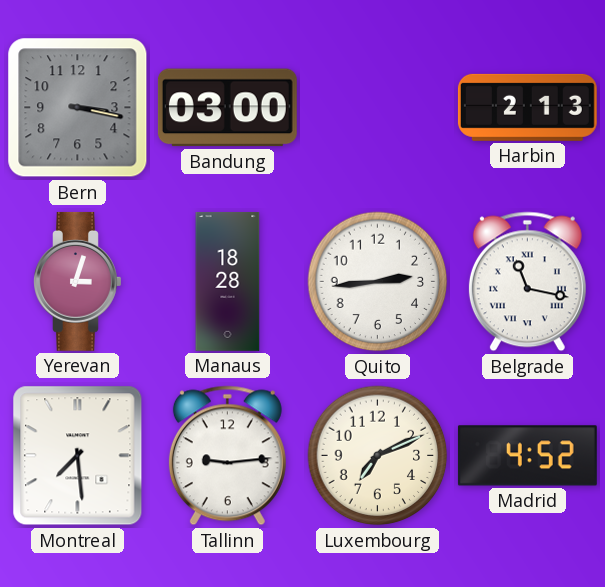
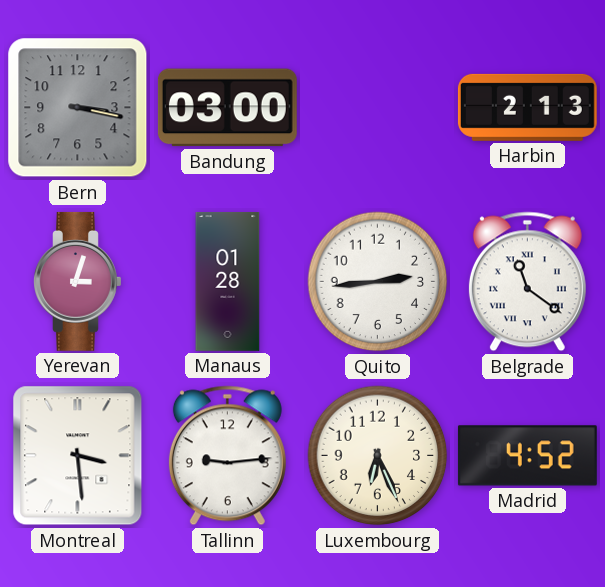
Manaus: 18:28 -> 01:28
Belgrade: 11:17 -> 11:21
Montreal: 7:29 -> 3:29
Luxembourg: 7:11 -> 6:26
